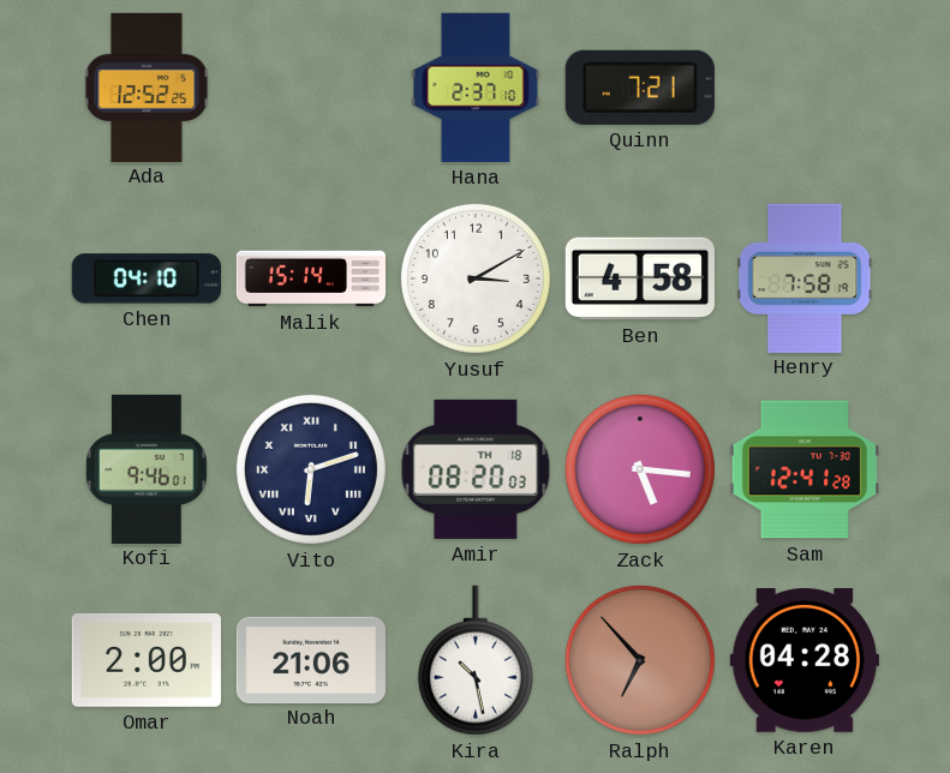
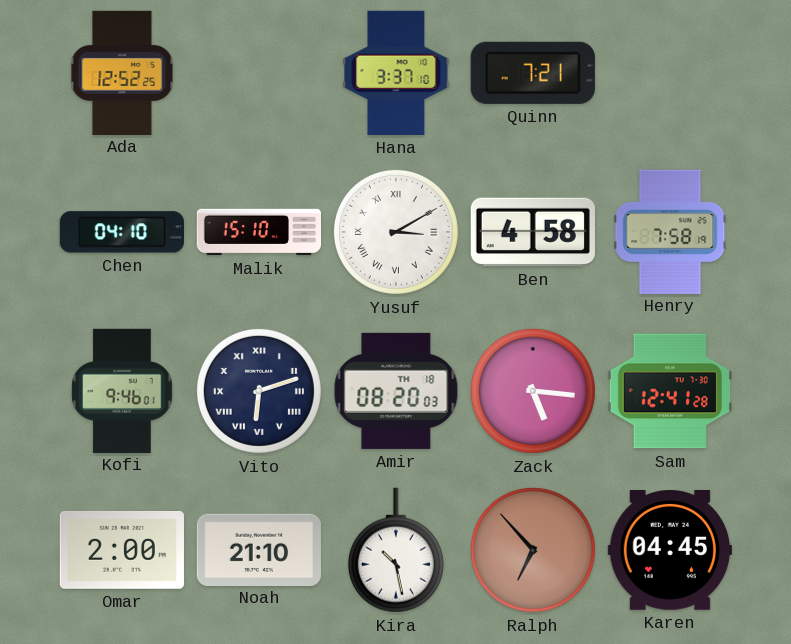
Hana: 2:37 -> 3:37
Malik: 15:14 -> 15:10
Yusuf numerals: Arabic -> Roman
Noah: 21:06 -> 21:10
Karen: 04:28 -> 04:45
